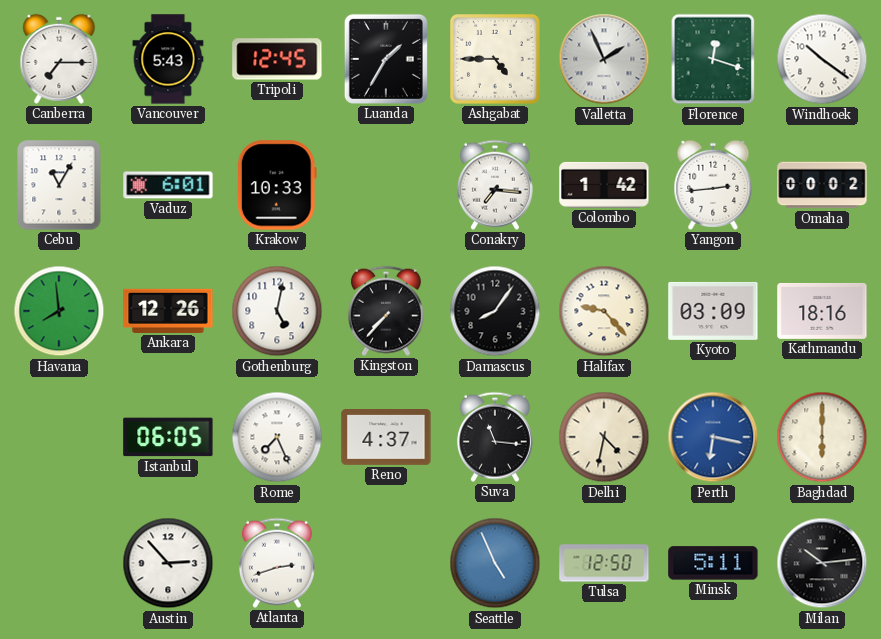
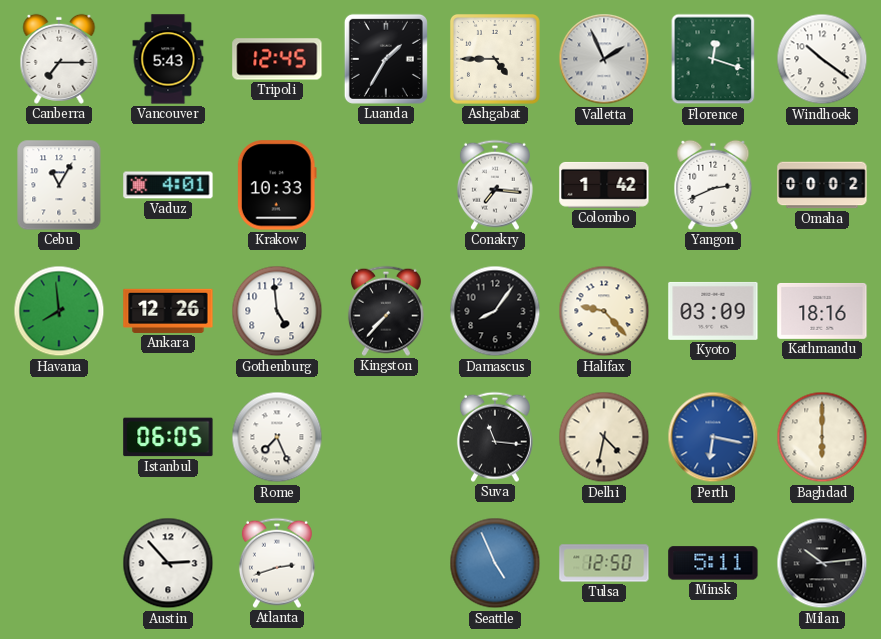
Vaduz: 6:01 -> 4:01
Yangon: 2:44 -> 2:41
Gothenburg: 5:02 -> 4:59
Reno: 4:37 -> none
